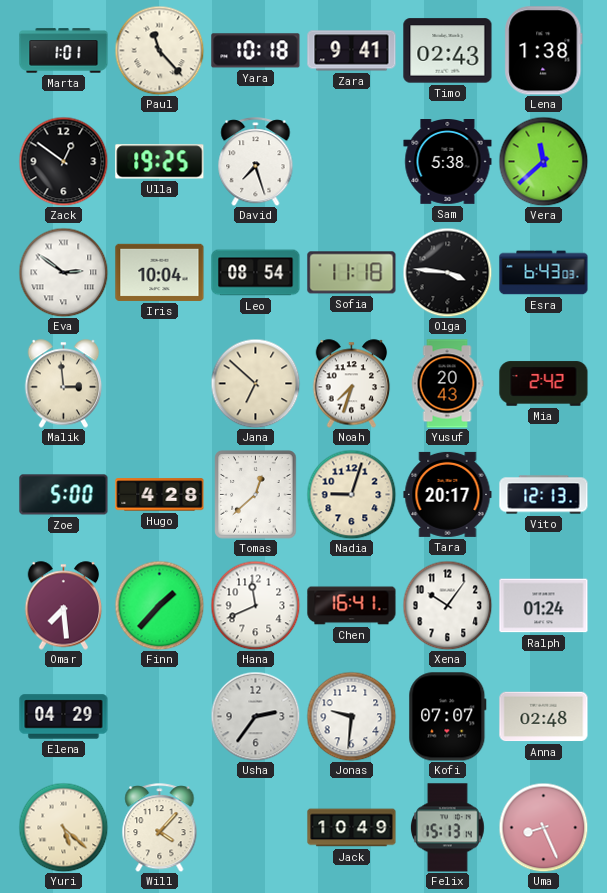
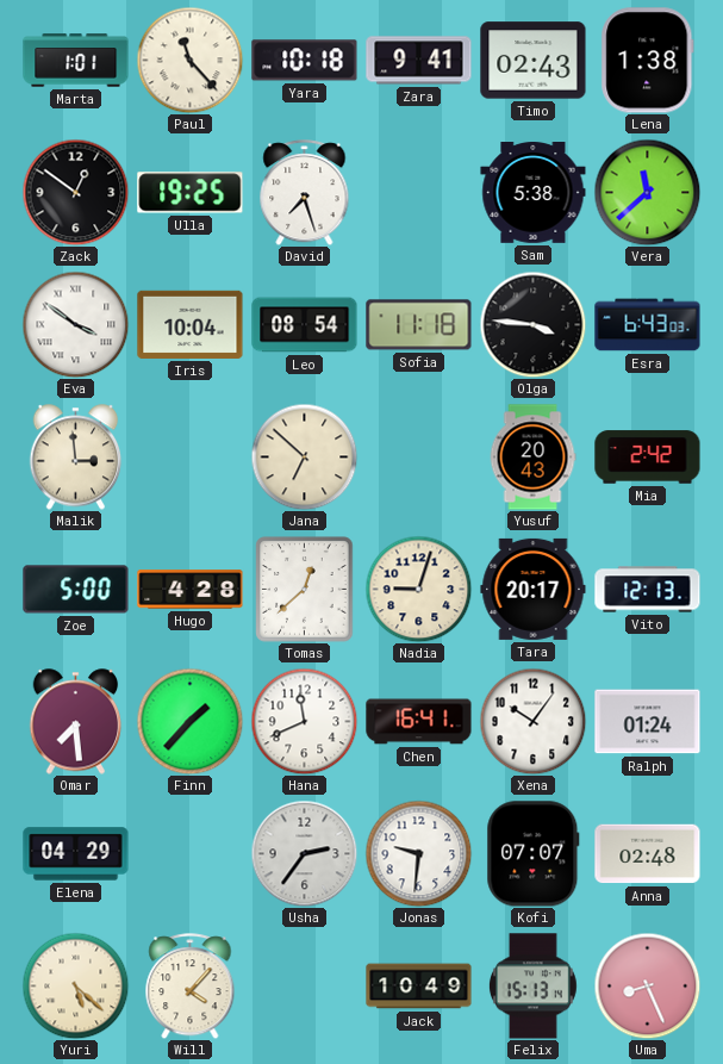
Eva: 2:51 -> 3:51
Noah: 7:33 -> none
